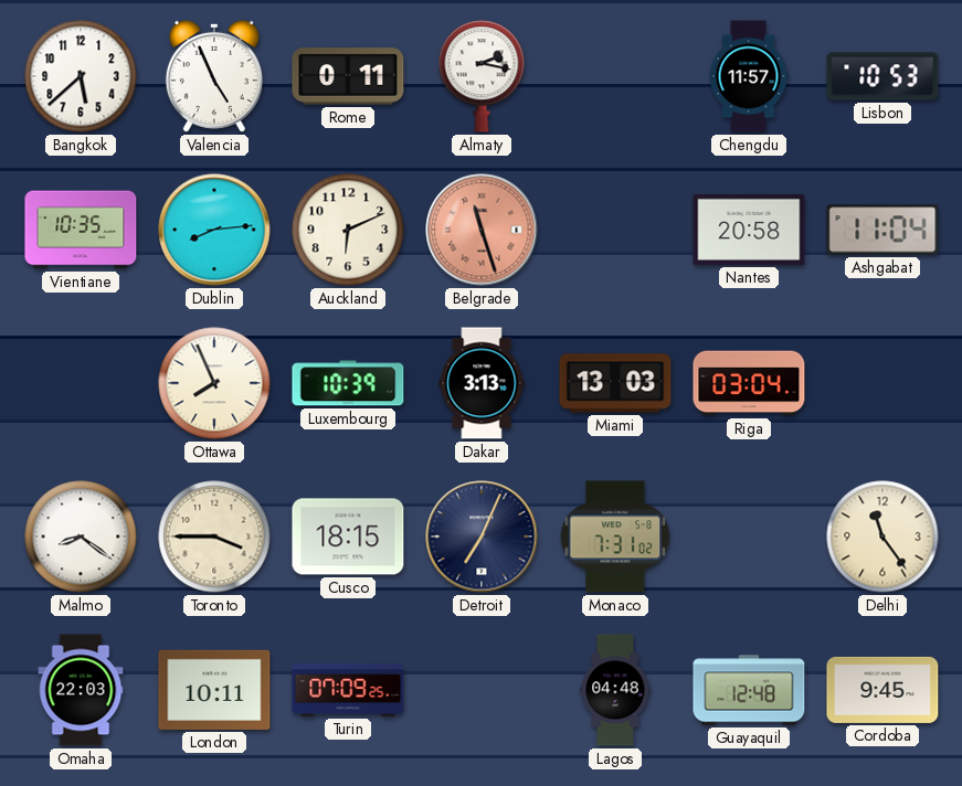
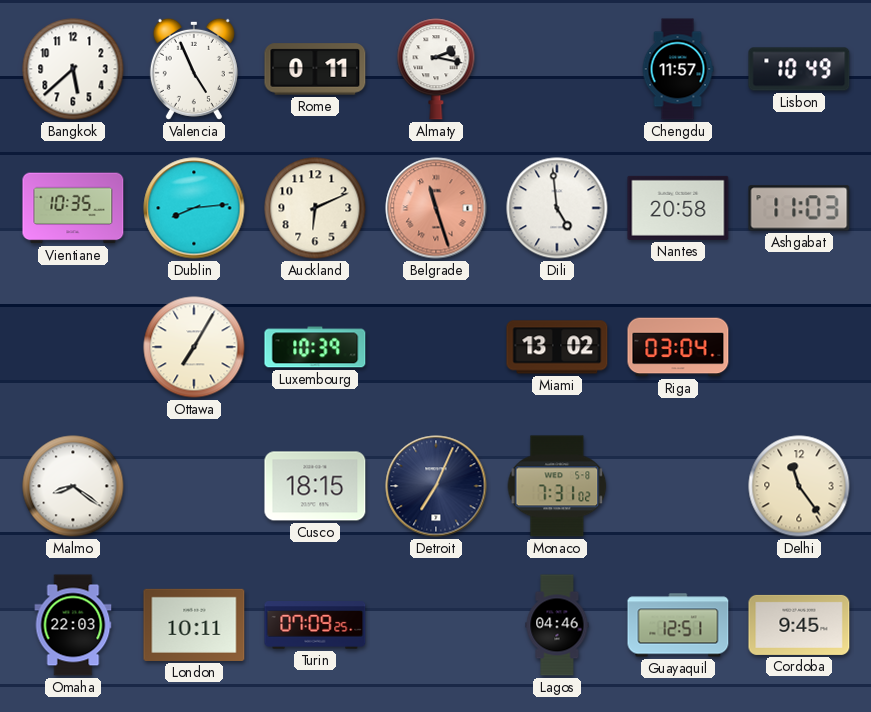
Lisbon: 10:53 -> 10:49
Dili: none -> 4:59
Ashgabat: 11:04 -> 11:03
Ottawa: 7:56 -> 7:05
Dakar: 3:13 -> none
Miami: 13:03 -> 13:02
Toronto: 3:45 -> none
Lagos: 04:48 -> 04:46
Guayaquil: 12:48 -> 12:51
